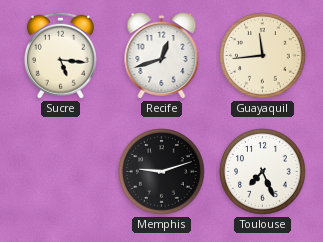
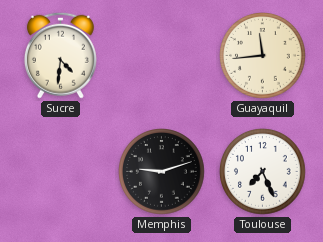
Sucre: 5:16 -> 4:31
Recife: 12:42 -> none
